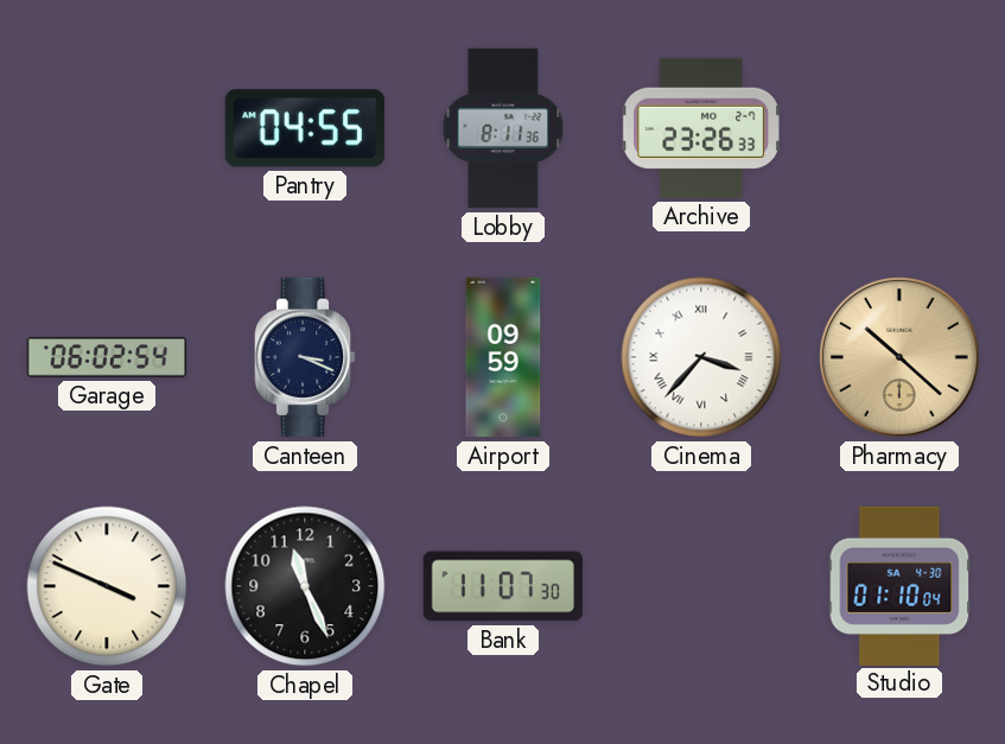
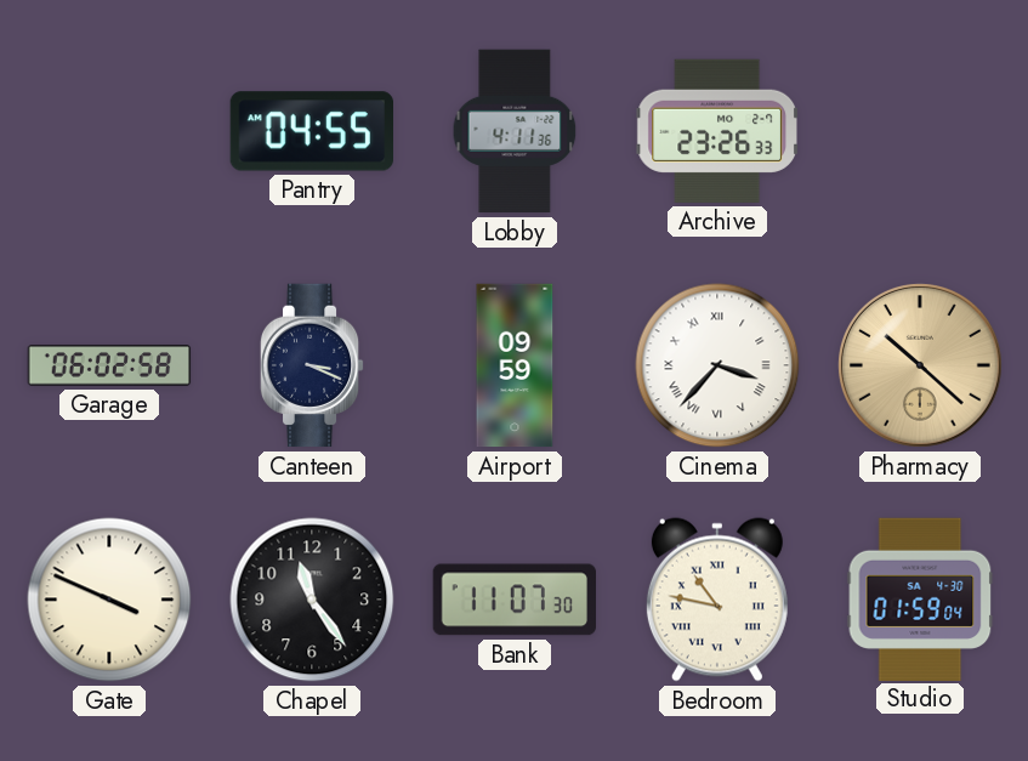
Lobby: 8:11 -> 4:11
Garage: 06:02:54 -> 06:02:58
Chapel: 11:26 -> 11:24
Bedroom: none -> 10:47
Studio: 01:10 -> 01:59
